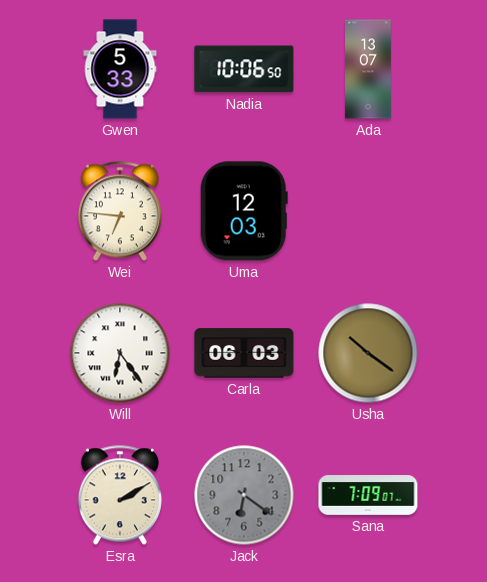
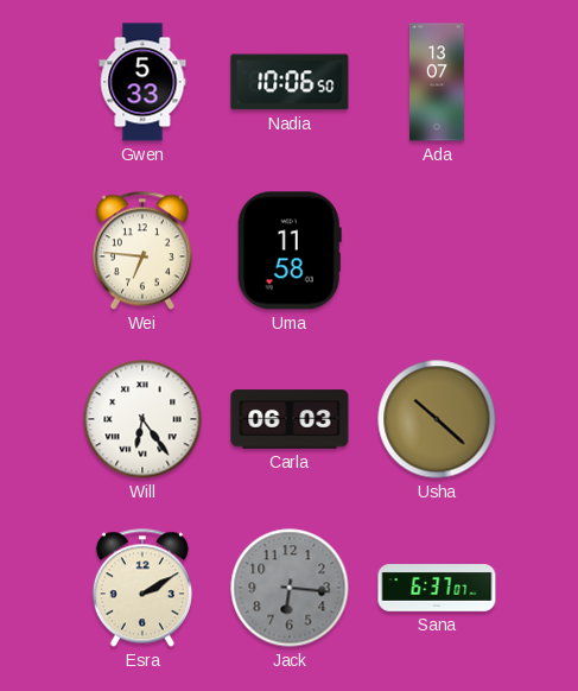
Uma: 12:03 -> 11:58
Usha: 10:21 -> 10:22
Jack: 6:21 -> 6:16
Sana: 7:09 -> 6:37
